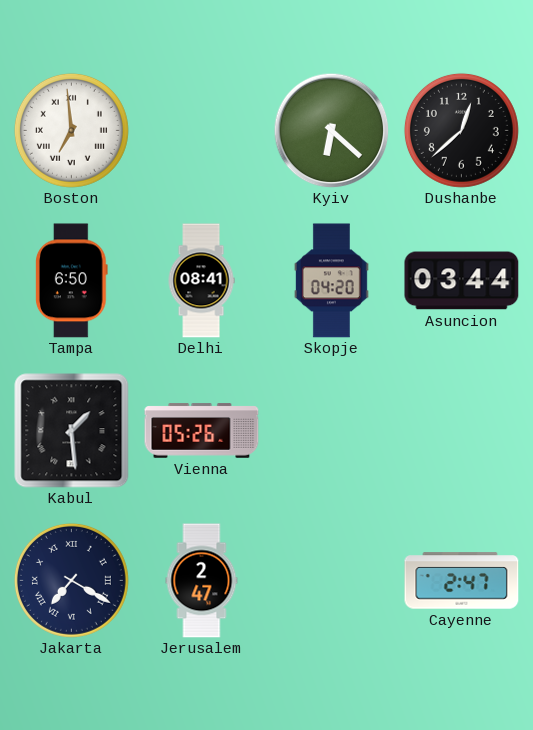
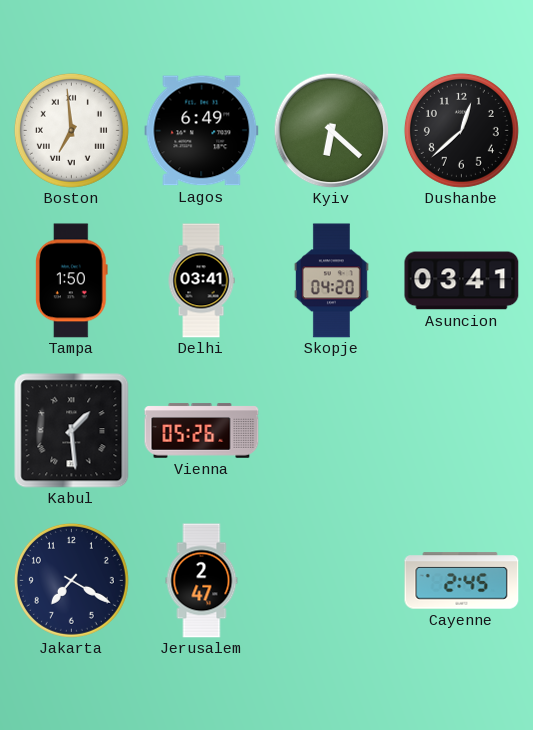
Lagos: none -> 6:49
Tampa: 6:50 -> 1:50
Delhi: 08:41 -> 03:41
Asuncion: 03:44 -> 03:41
Jakarta numerals: Roman -> Arabic
Cayenne: 2:47 -> 2:45
